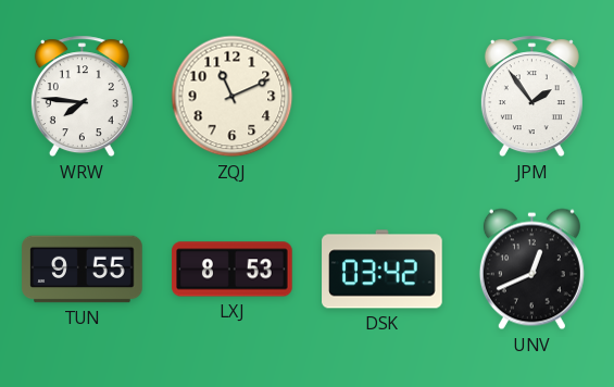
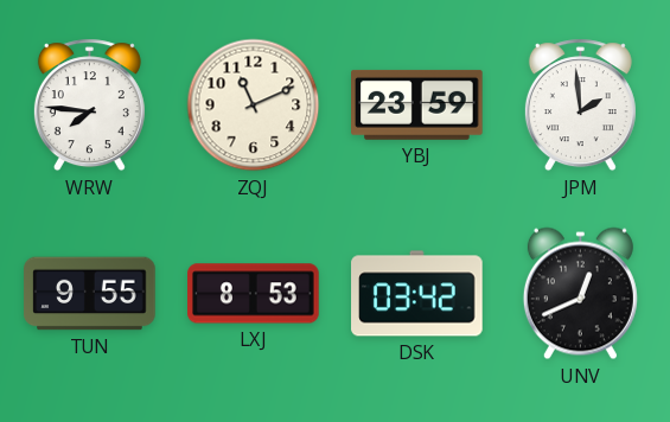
YBJ: none -> 23:59
JPM: 1:54 -> 1:59
